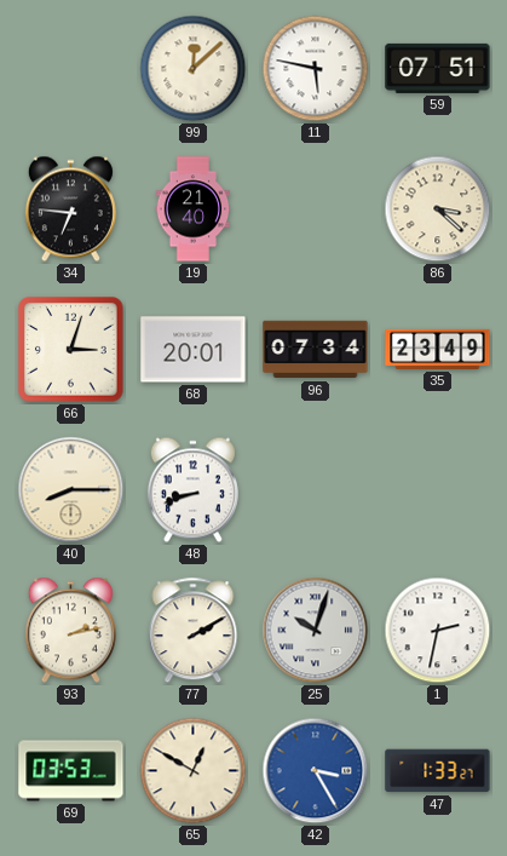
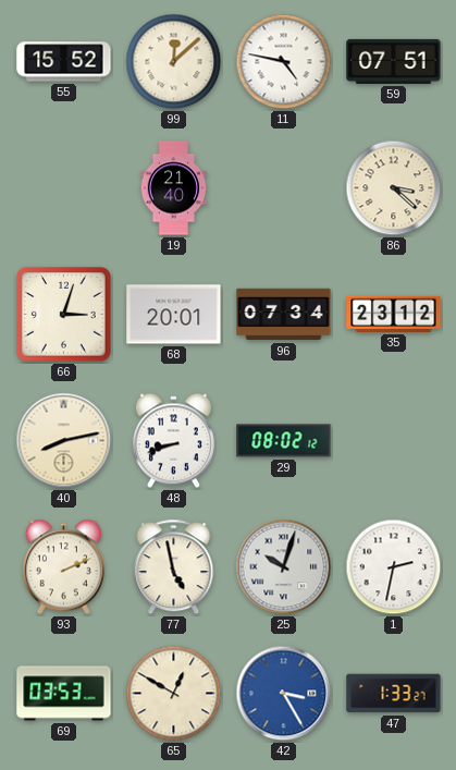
55: none -> 15:52
11: 5:47 -> 4:47
34: 6:46 -> none
35: 23:49 -> 23:12
40: 8:15 -> 8:13
29: none -> 08:02
93: 2:13 -> 2:11
77: 2:10 -> 4:58
